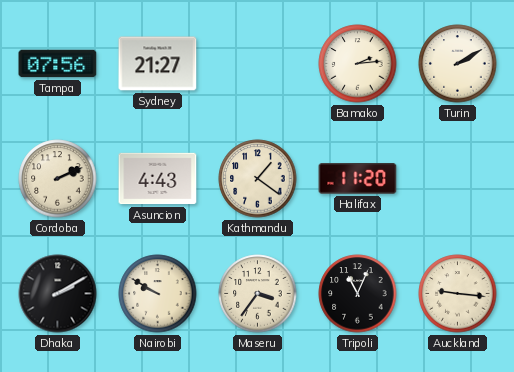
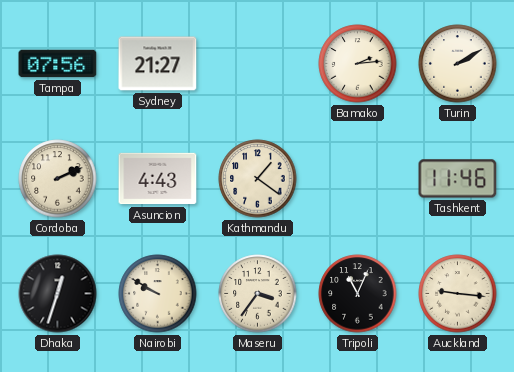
Halifax: 11:20 -> none
Tashkent: none -> 11:46
Dhaka: 2:10 -> 12:33
